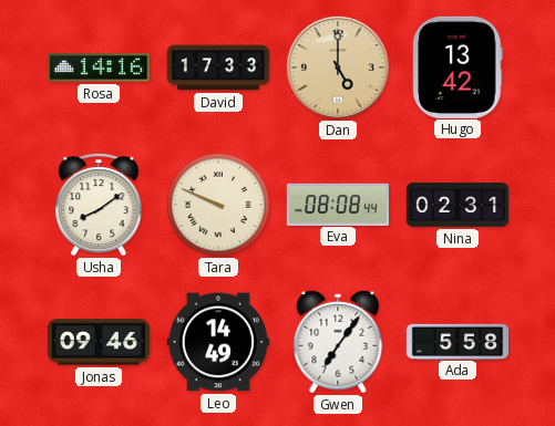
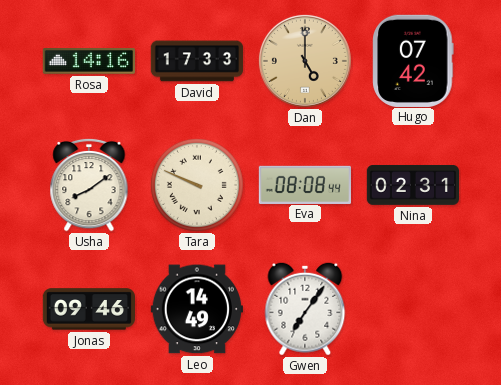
Hugo: 13:42 -> 07:42
Ada: 5:58 -> none
